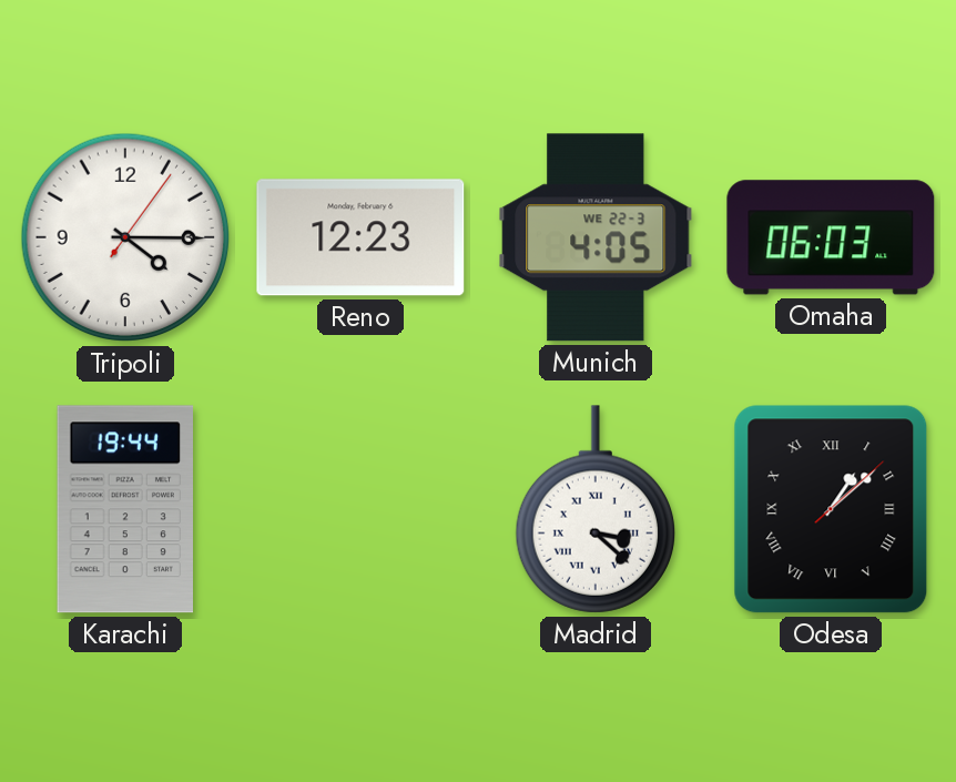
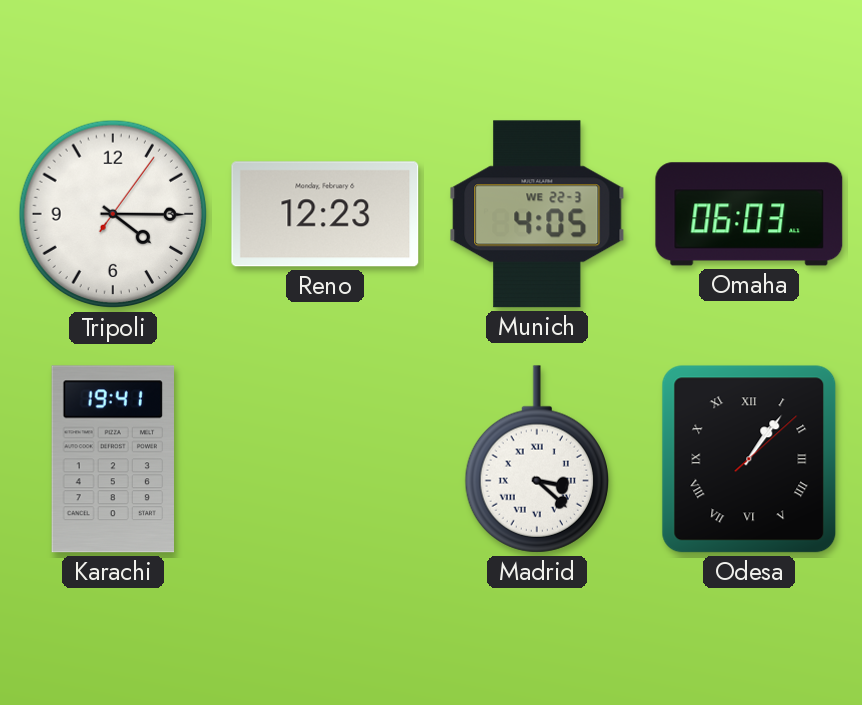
Karachi: 19:44 -> 19:41
Odesa: 1:08 -> 1:06
